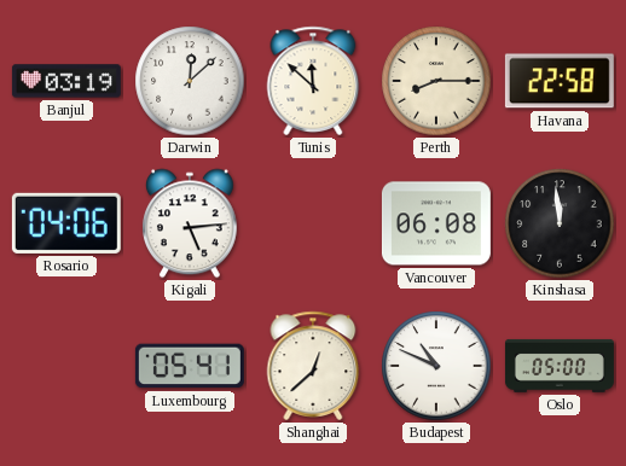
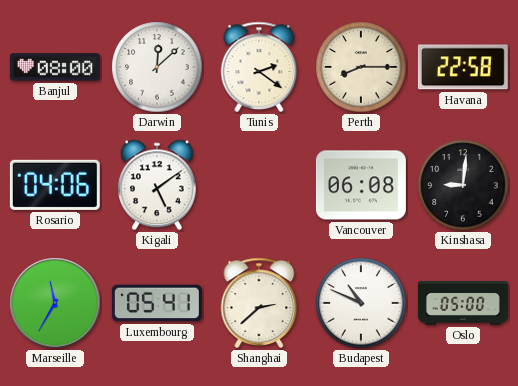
Banjul: 03:19 -> 08:00
Tunis: 11:52 -> 2:21
Kigali: 5:14 -> 5:09
Kinshasa: 11:59 -> 9:01
Marseille: none -> 11:35
Shanghai: 12:38 -> 2:38
